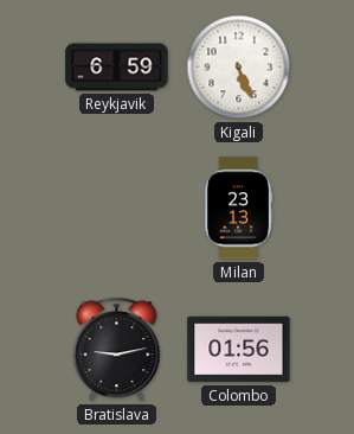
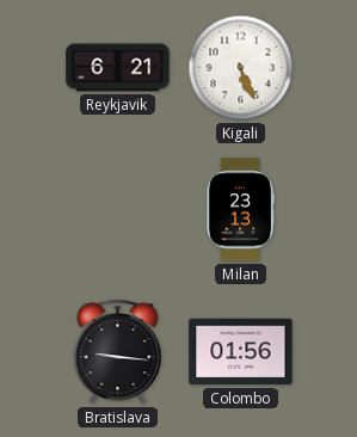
Reykjavik: 6:59 -> 6:21
Bratislava: 9:13 -> 9:16
